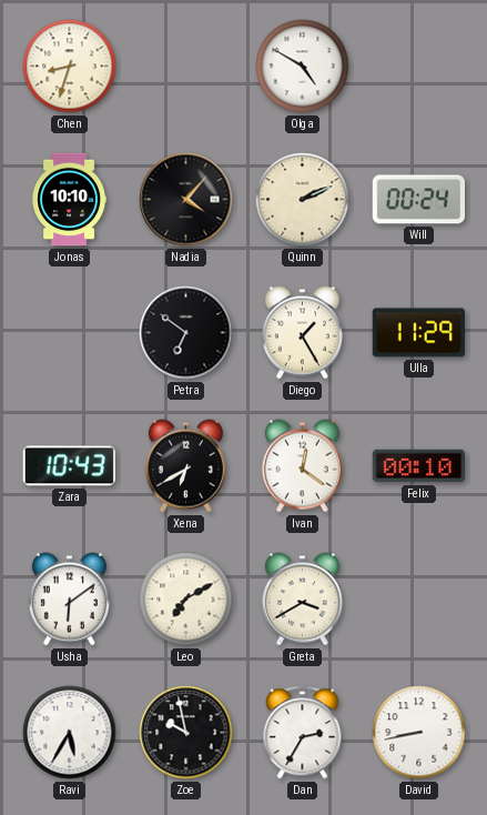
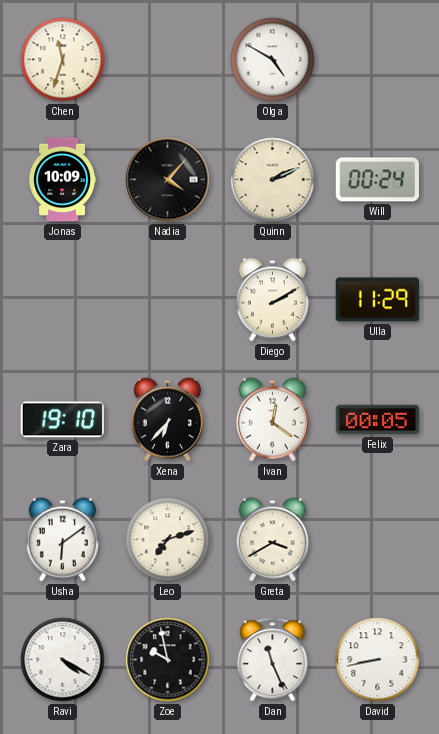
Chen: 8:33 -> 11:33
Jonas: 10:10 -> 10:09
Petra: 6:51 -> none
Diego: 1:25 -> 2:10
Zara: 10:43 -> 19:10
Xena: 6:40 -> 6:37
Felix: 00:10 -> 00:05
Leo: 7:10 -> 7:12
Ravi: 5:35 -> 4:20
Dan: 2:35 -> 11:26
